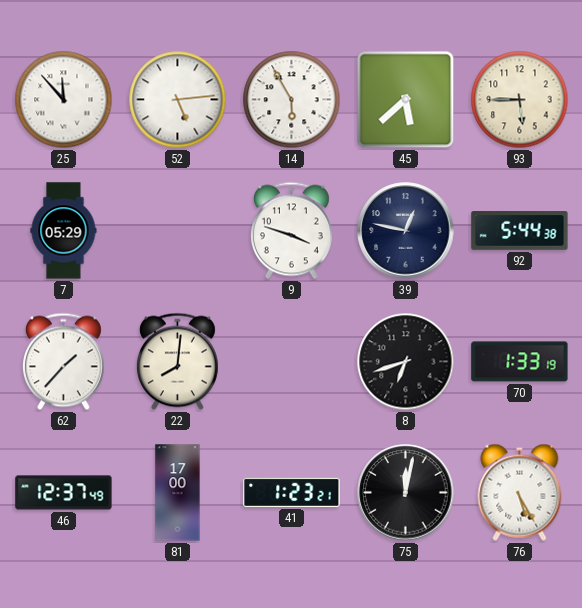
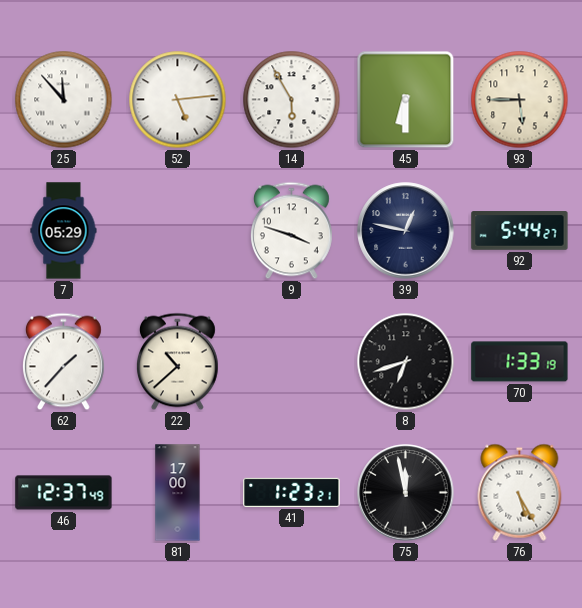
45: 5:38 -> 6:30
92: 5:44:38 -> 5:44:27
22: 8:01 -> 10:38
75: 12:02 -> 11:58
